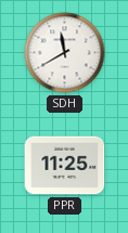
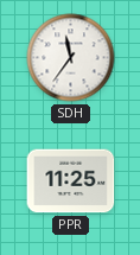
SDH: 11:40 -> 11:36
